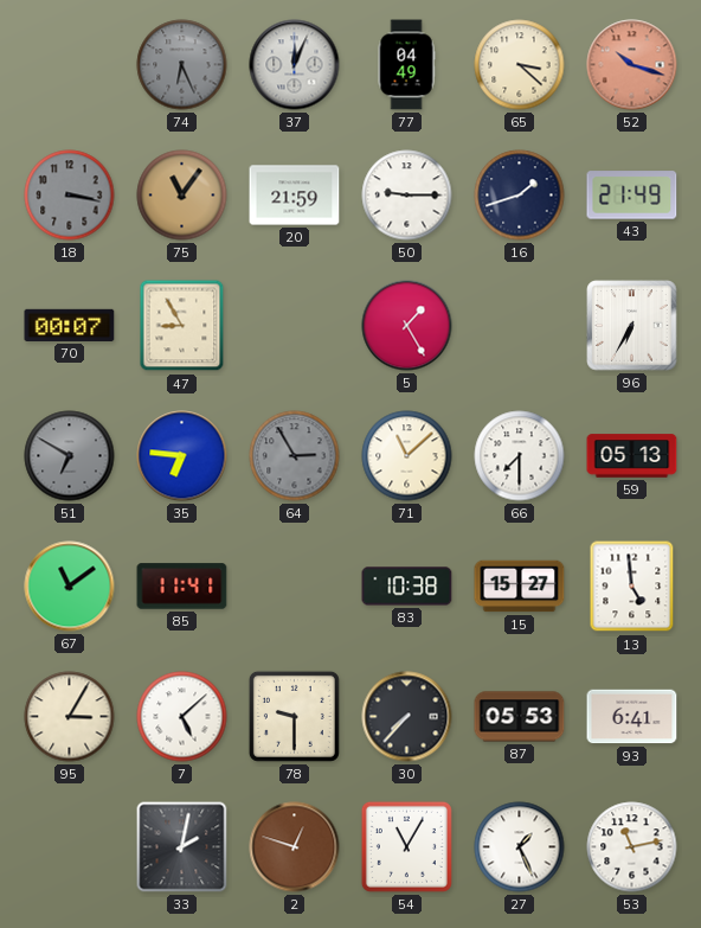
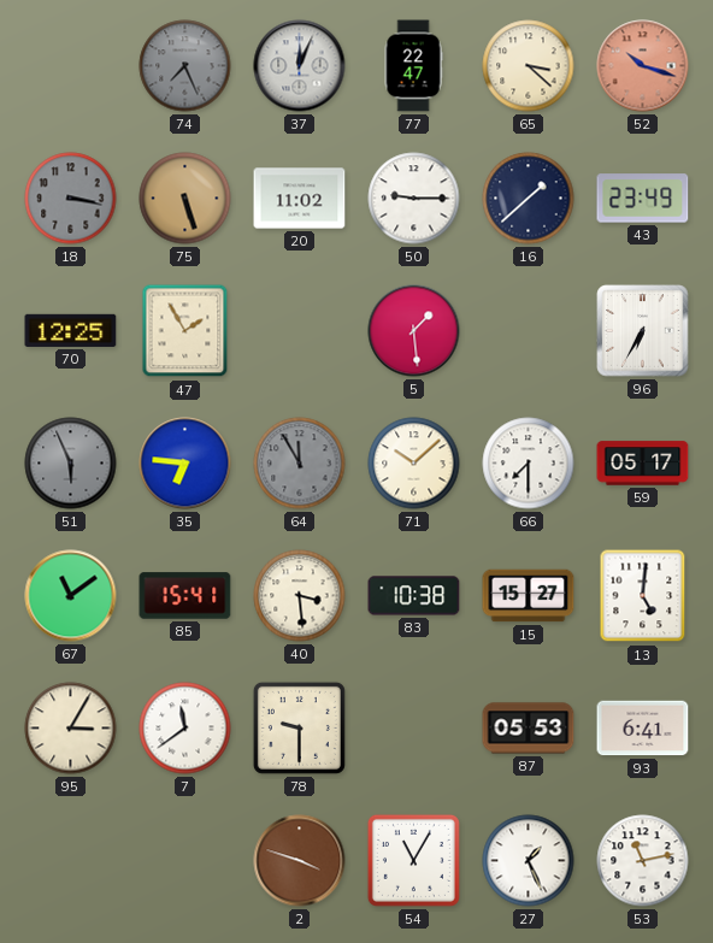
74: 6:26 -> 7:26
77: 04:49 -> 22:47
75: 11:06 -> 5:27
20: 21:59 -> 11:02
16: 1:42 -> 1:38
43: 21:49 -> 23:49
70: 00:07 -> 12:25
47: 8:55 -> 1:55
5: 1:25 -> 1:29
51: 6:50 -> 5:56
64: 2:55 -> 11:55
71: 11:08 -> 10:08
59: 05:13 -> 05:17
85: 11:41 -> 15:41
40: none -> 3:29
13: 4:59 -> 5:01
7: 5:08 -> 11:39
30: 7:37 -> none
33: 2:02 -> none
2: 12:48 -> 3:48
